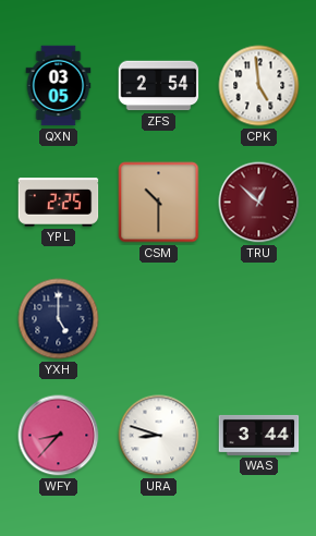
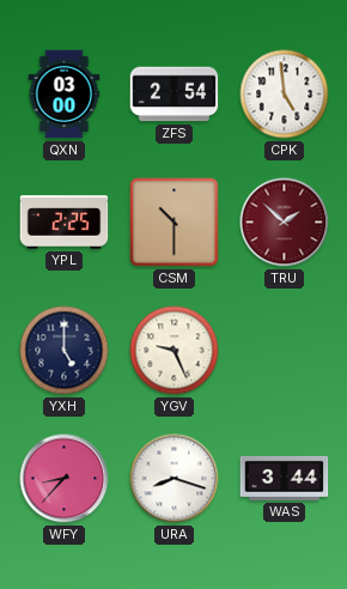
QXN: 03:05 -> 03:00
TRU: 12:52 -> 1:52
YGV: none -> 9:26
URA: 8:48 -> 8:18
